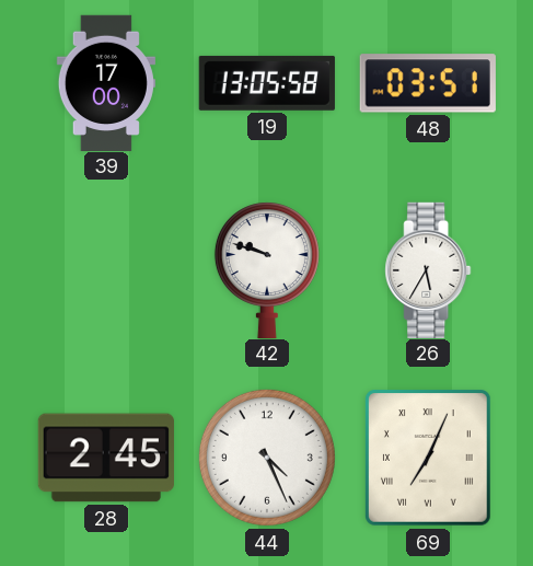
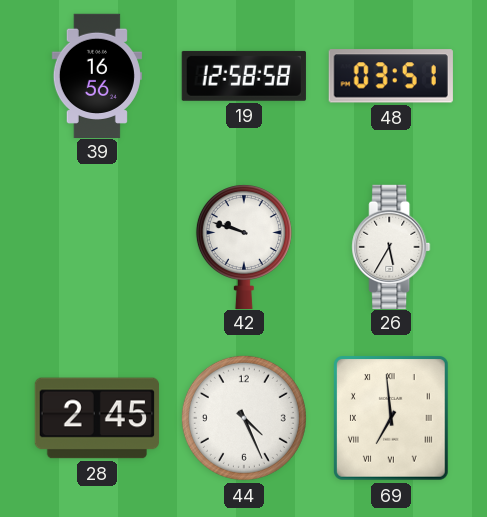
39: 17:00 -> 16:56
19: 13:05 -> 12:58
69: 7:04 -> 6:59
